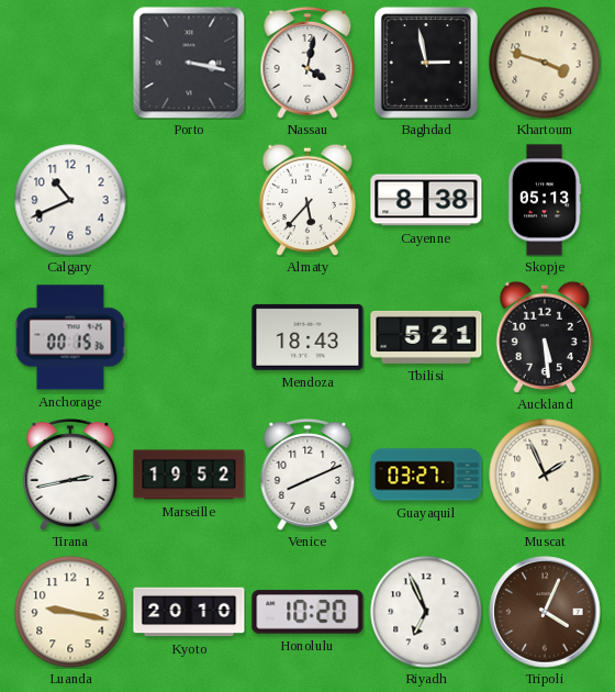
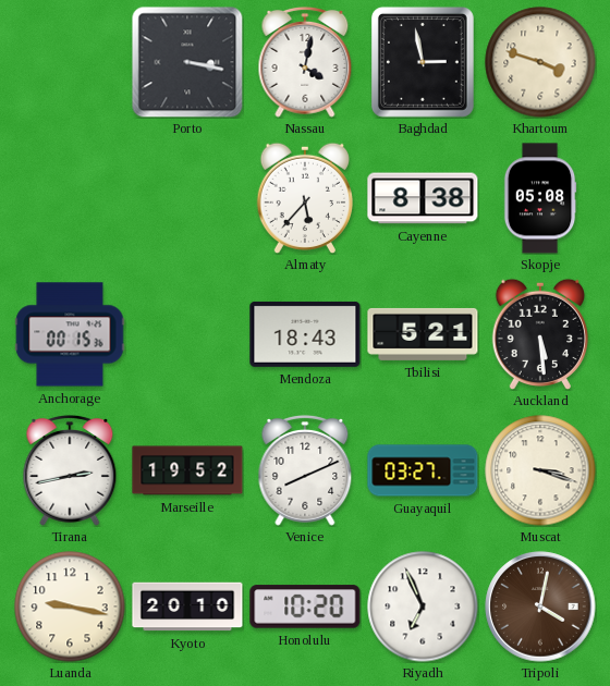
Calgary: 10:41 -> none
Skopje: 05:13 -> 05:08
Muscat: 1:56 -> 3:18
Tripoli: 4:04 -> 4:02
